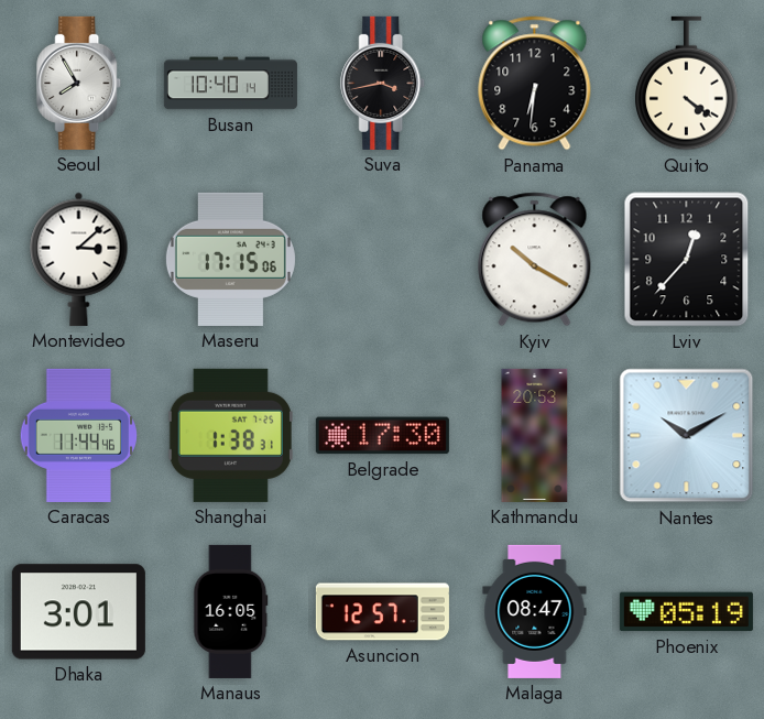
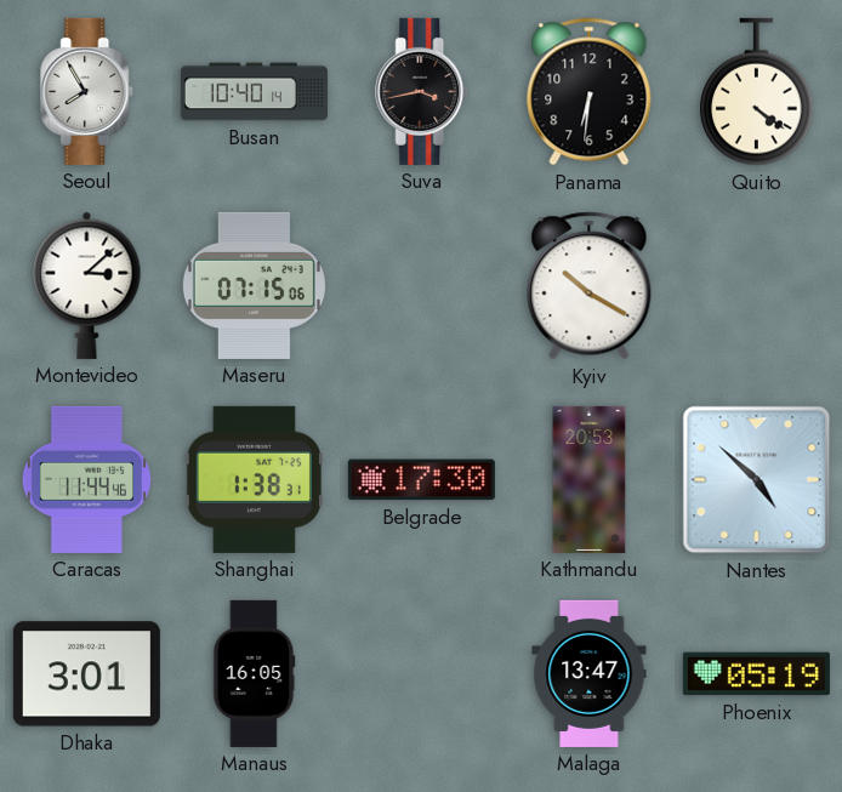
Maseru: 17:15 -> 07:15
Lviv: 12:37 -> none
Nantes: 10:10 -> 4:52
Asuncion: 12:57 -> none
Malaga: 08:47 -> 13:47
